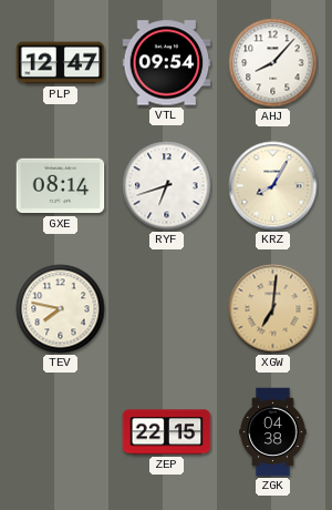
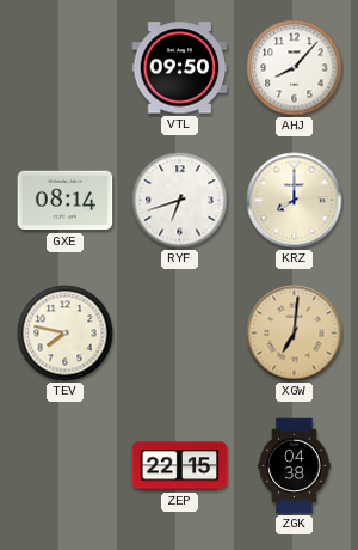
PLP: 12:47 -> none
VTL: 09:54 -> 09:50
KRZ: 8:05 -> 8:00
